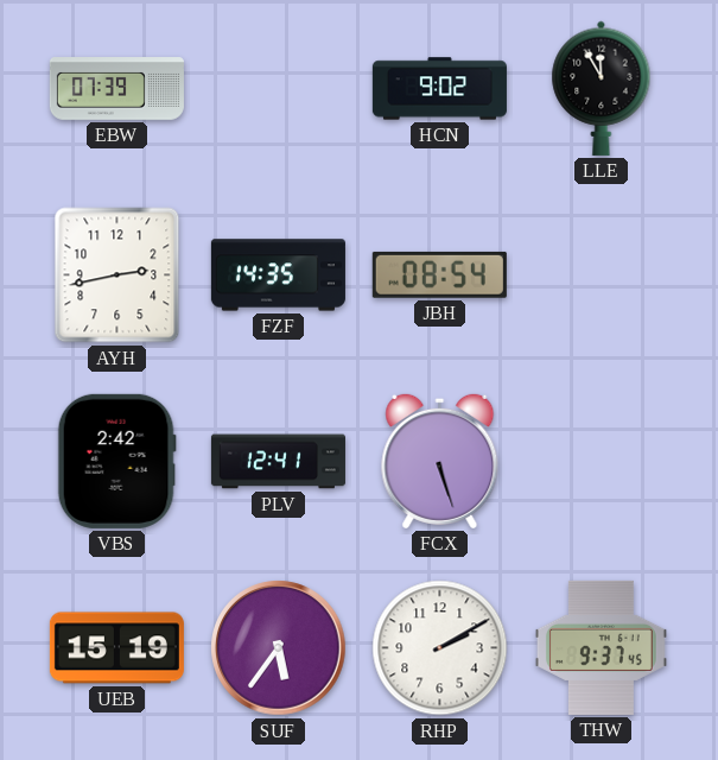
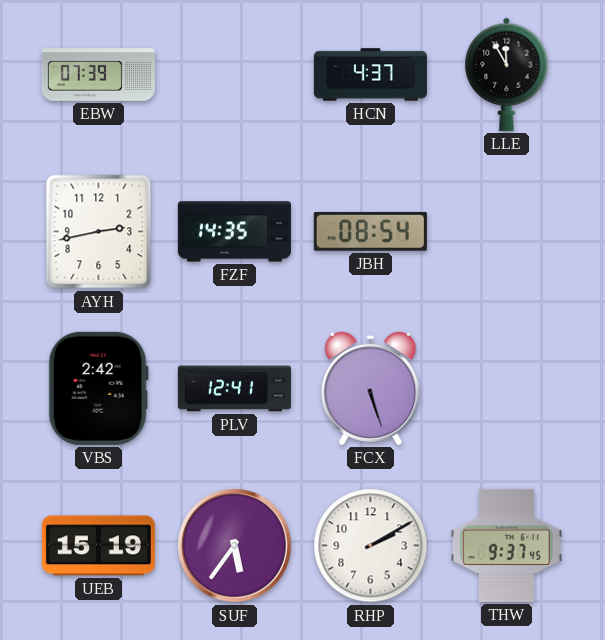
HCN: 9:02 -> 4:37
